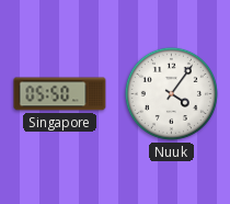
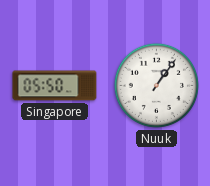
Nuuk: 4:06 -> 1:06
